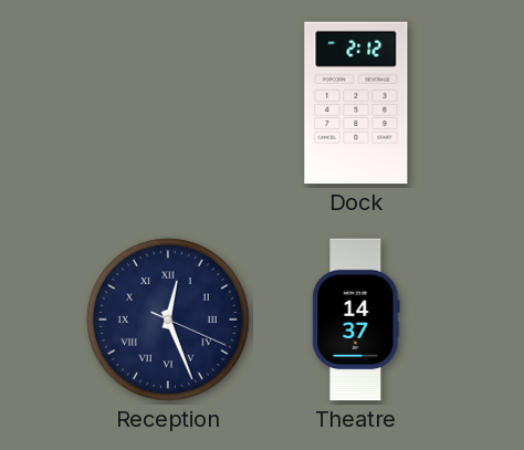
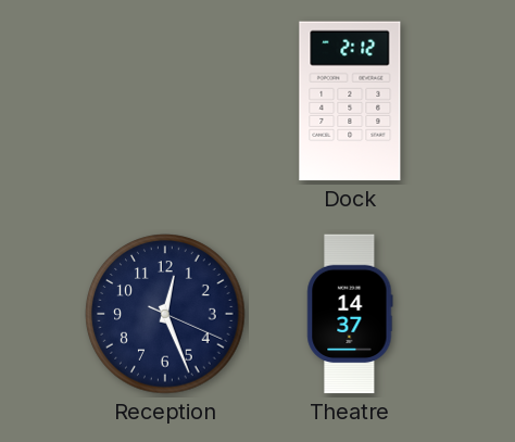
Reception numerals: Roman -> Arabic
